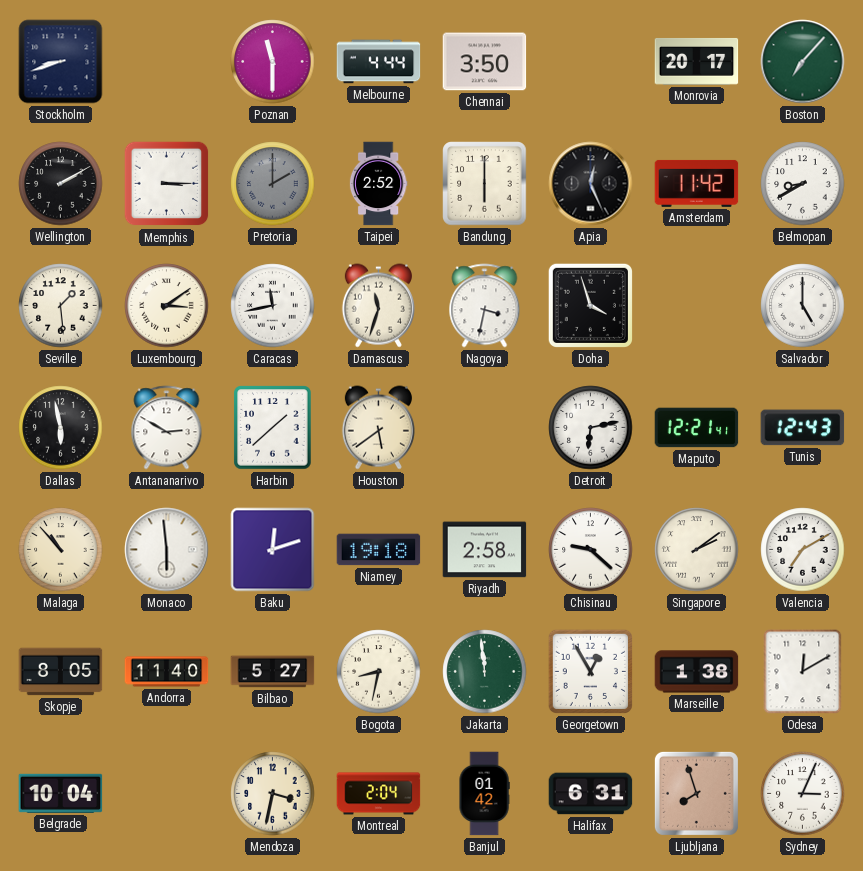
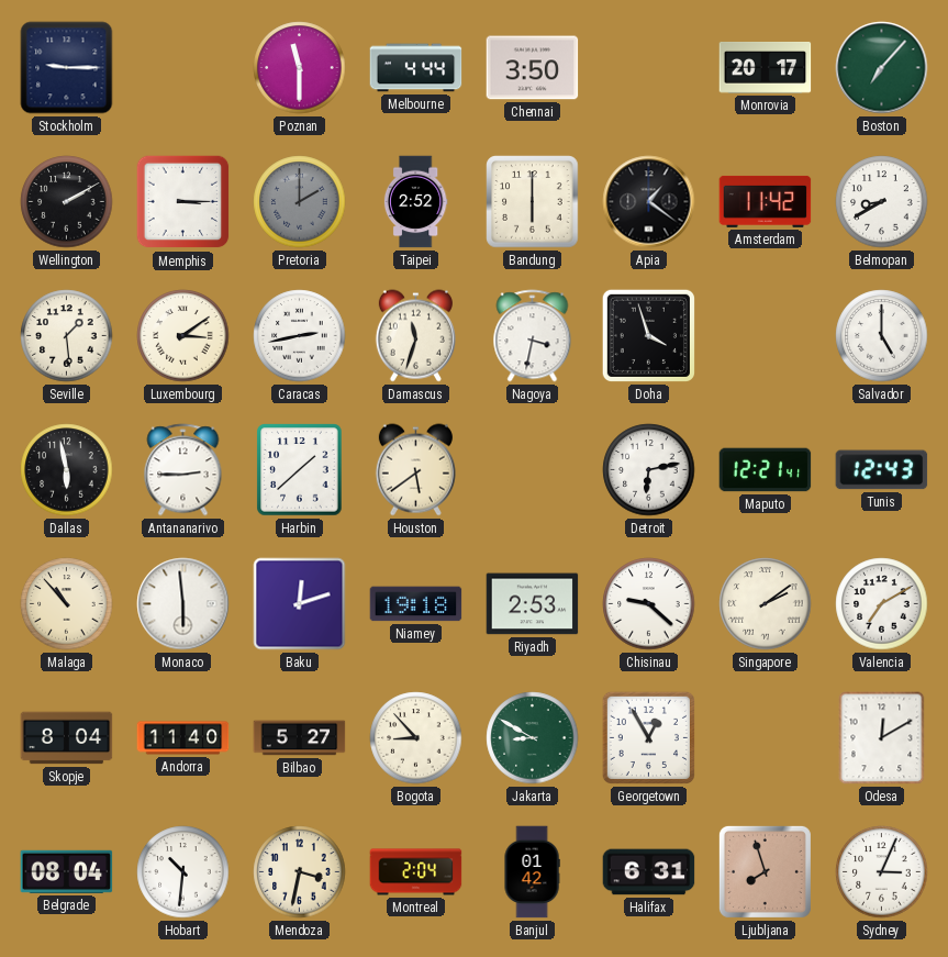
Stockholm: 8:42 -> 9:15
Apia: 12:26 -> 1:21
Caracas: 11:43 -> 2:43
Antananarivo: 2:50 -> 2:45
Riyadh: 2:58 -> 2:53
Skopje: 8:05 -> 8:04
Bogota: 8:32 -> 8:53
Jakarta: 11:59 -> 8:50
Marseille: 1:38 -> none
Belgrade: 10:04 -> 08:04
Hobart: none -> 10:31
